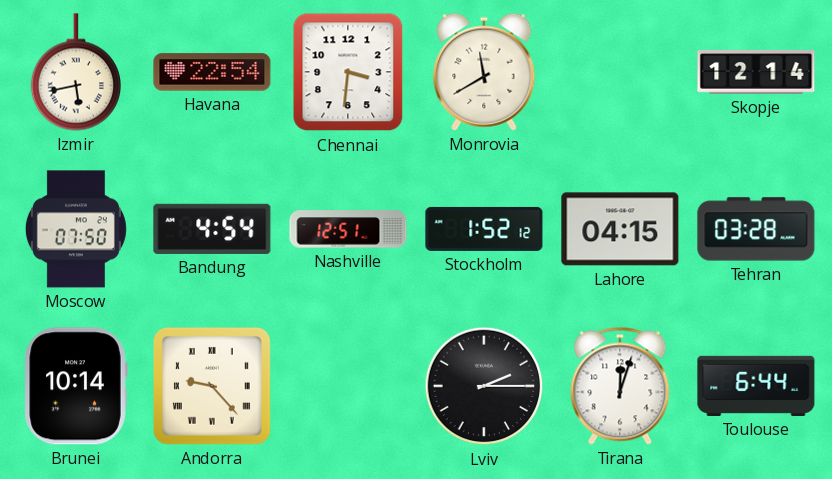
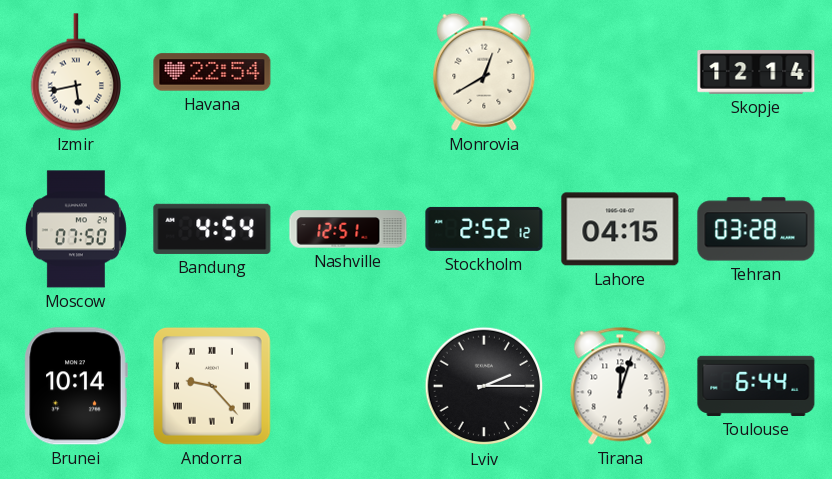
Chennai: 3:31 -> none
Monrovia: 11:40 -> 12:40
Stockholm: 1:52 -> 2:52
